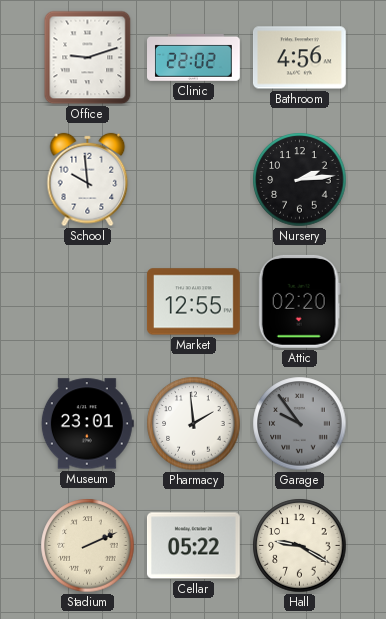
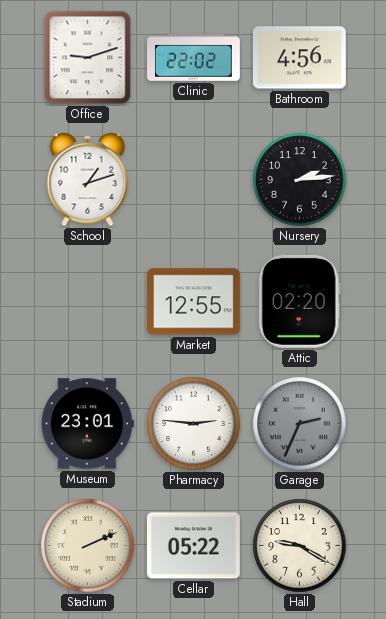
School: 9:59 -> 1:12
Pharmacy: 1:59 -> 2:46
Garage: 9:54 -> 2:34
